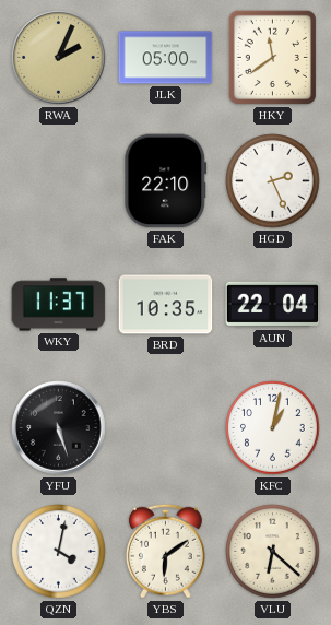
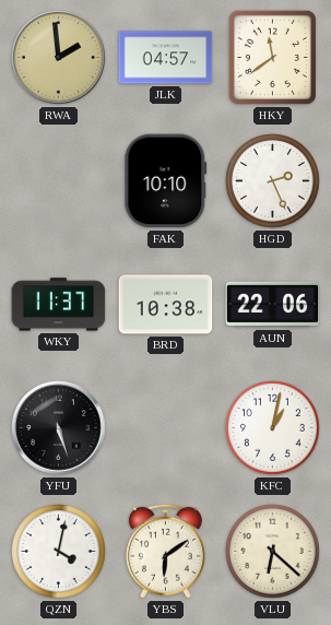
RWA: 2:04 -> 1:59
JLK: 05:00 -> 04:57
FAK: 22:10 -> 10:10
BRD: 10:35 -> 10:38
AUN: 22:04 -> 22:06
